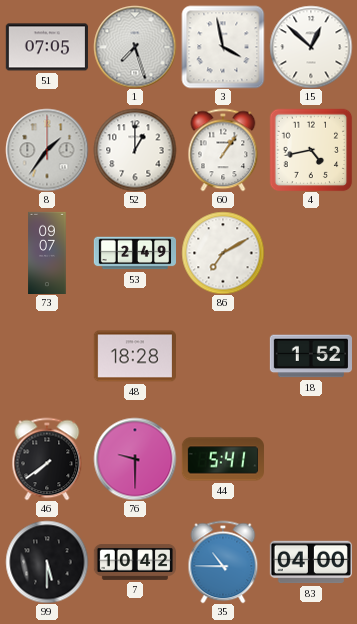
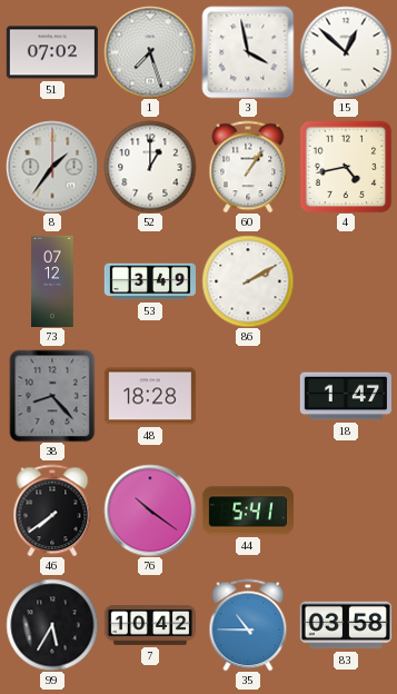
51: 07:05 -> 07:02
73: 09:07 -> 07:12
53: 2:49 -> 3:49
86: 7:10 -> 2:10
38: none -> 8:23
18: 1:52 -> 1:47
76: 9:30 -> 10:21
99: 5:30 -> 5:35
83: 04:00 -> 03:58
